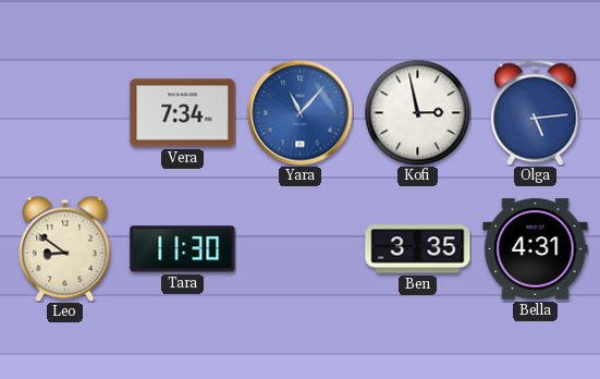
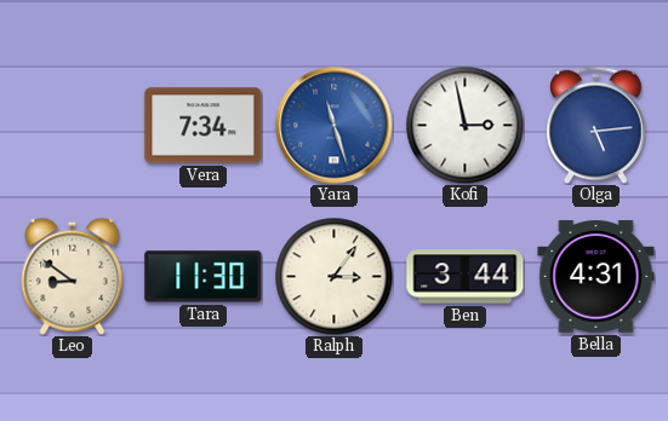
Yara: 11:07 -> 11:27
Ralph: none -> 3:06
Ben: 3:35 -> 3:44
